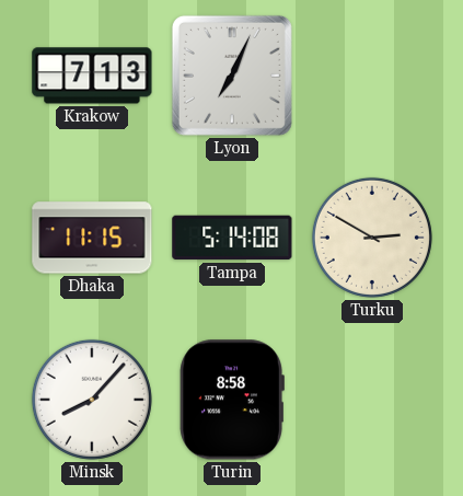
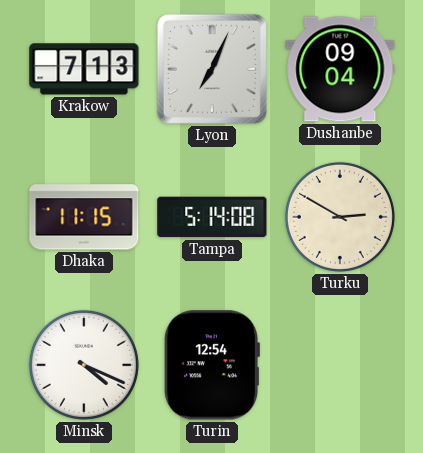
Dushanbe: none -> 09:04
Minsk: 8:07 -> 4:19
Turin: 8:58 -> 12:54
